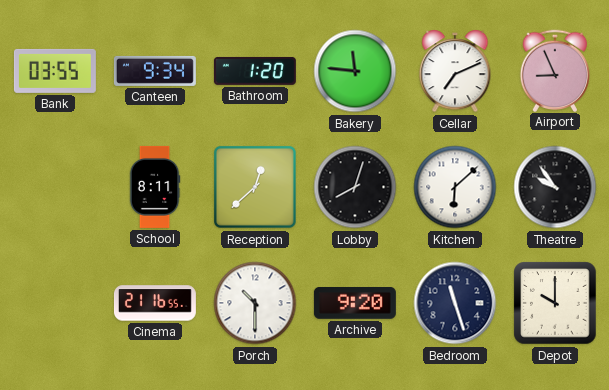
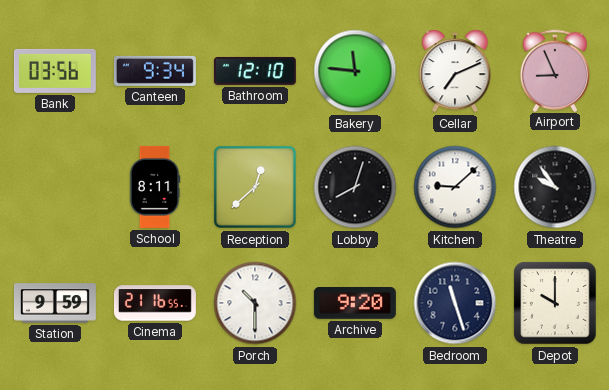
Bank: 03:55 -> 03:56
Bathroom: 1:20 -> 12:10
Kitchen: 6:08 -> 9:08
Station: none -> 9:59
